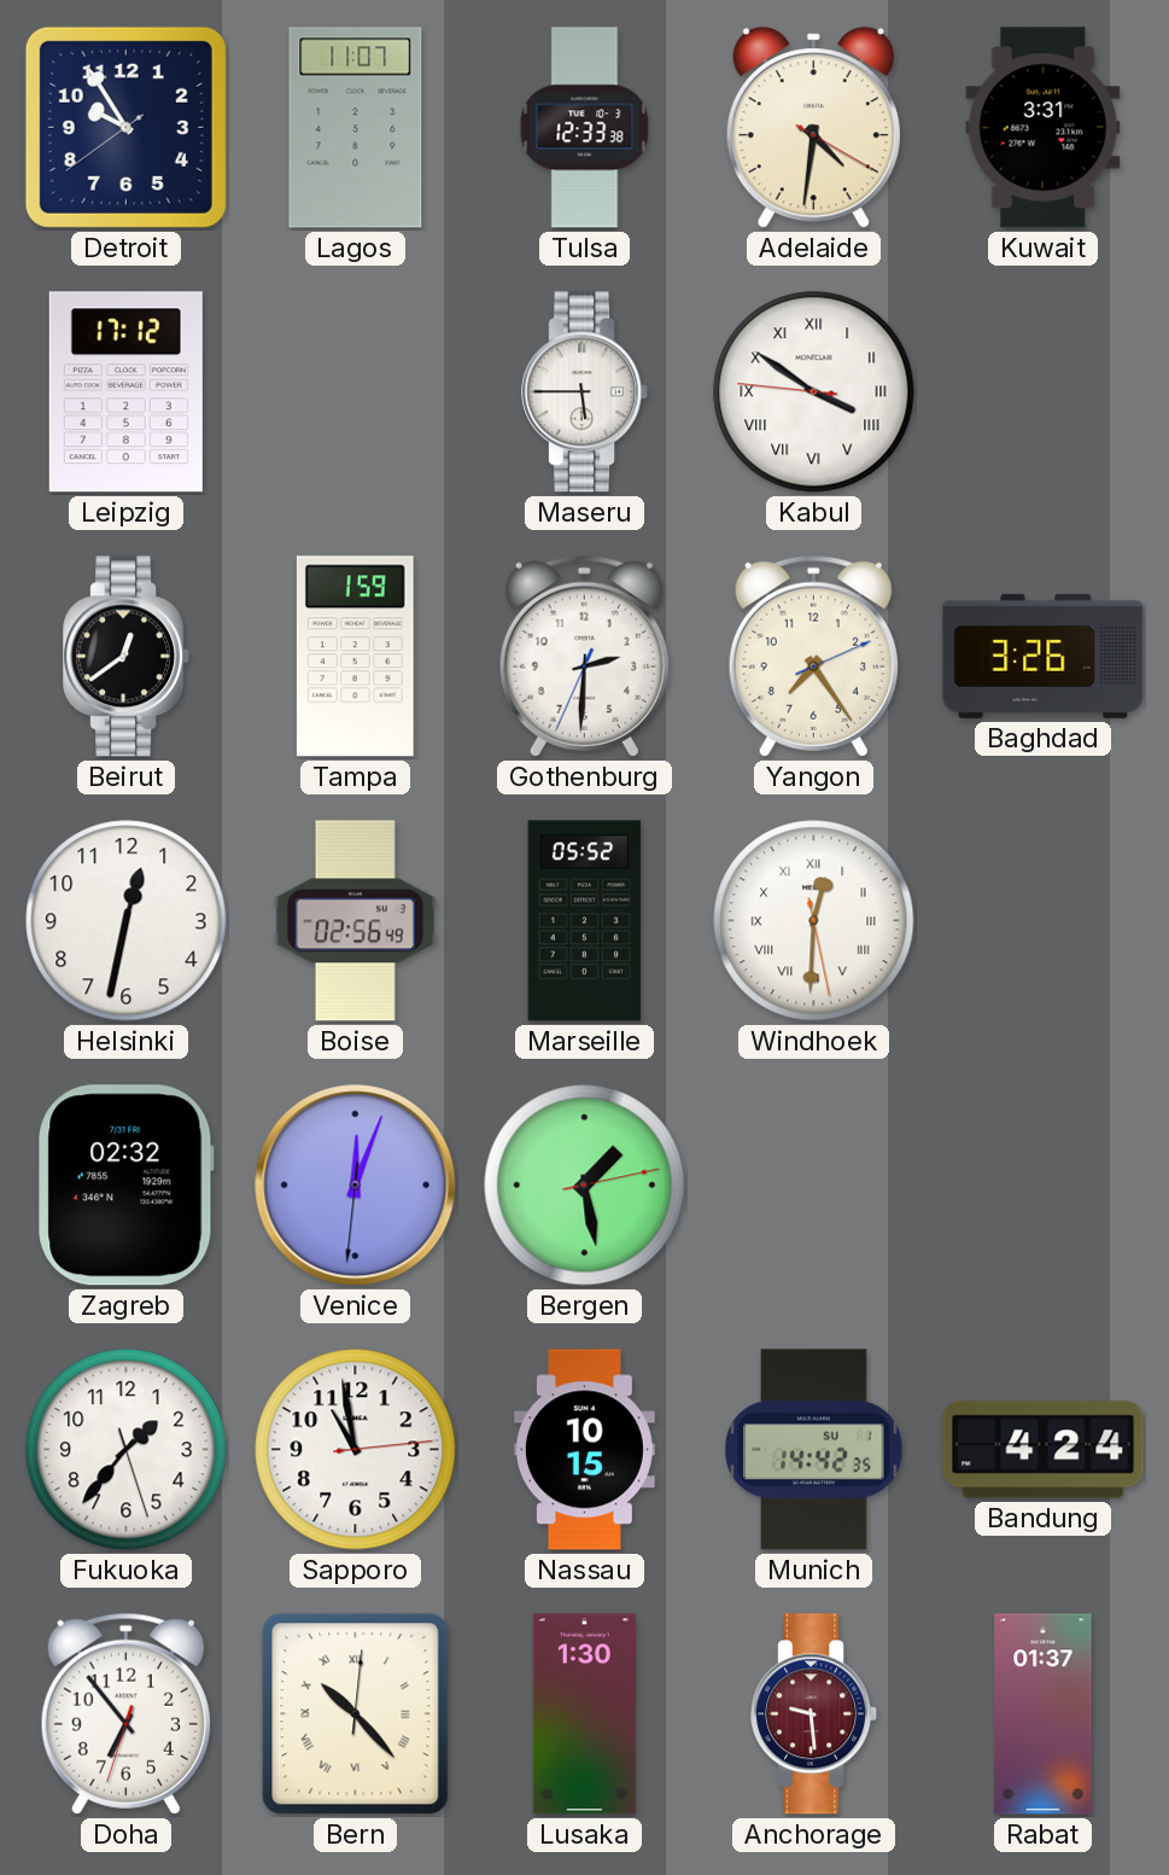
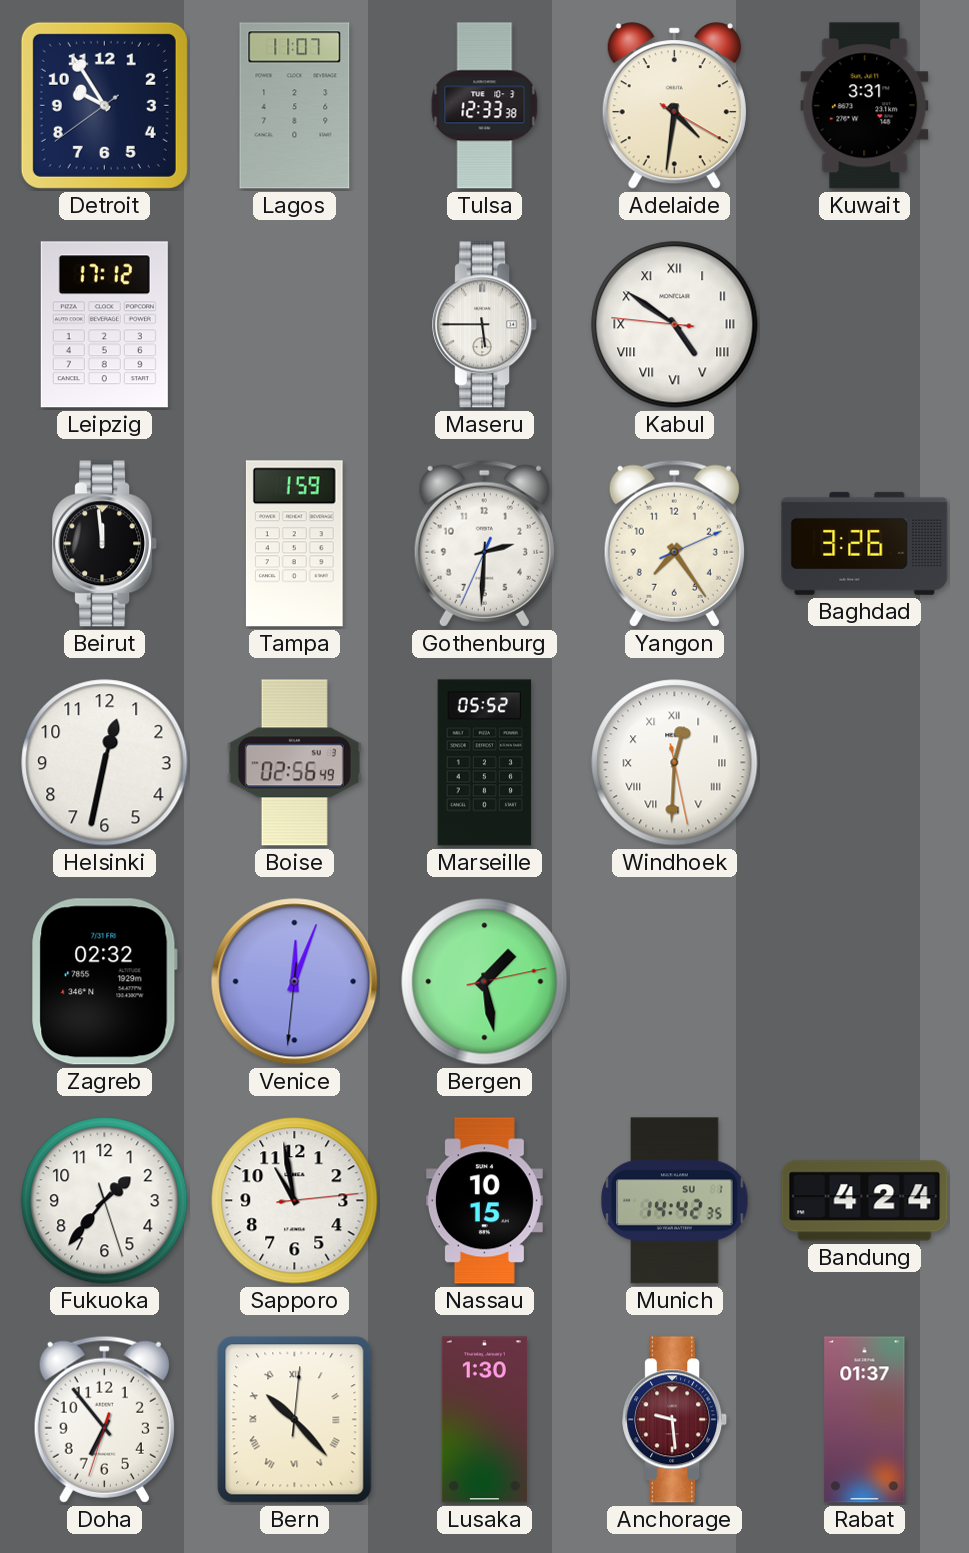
Kabul: 3:50 -> 4:50
Beirut: 12:39 -> 11:59
